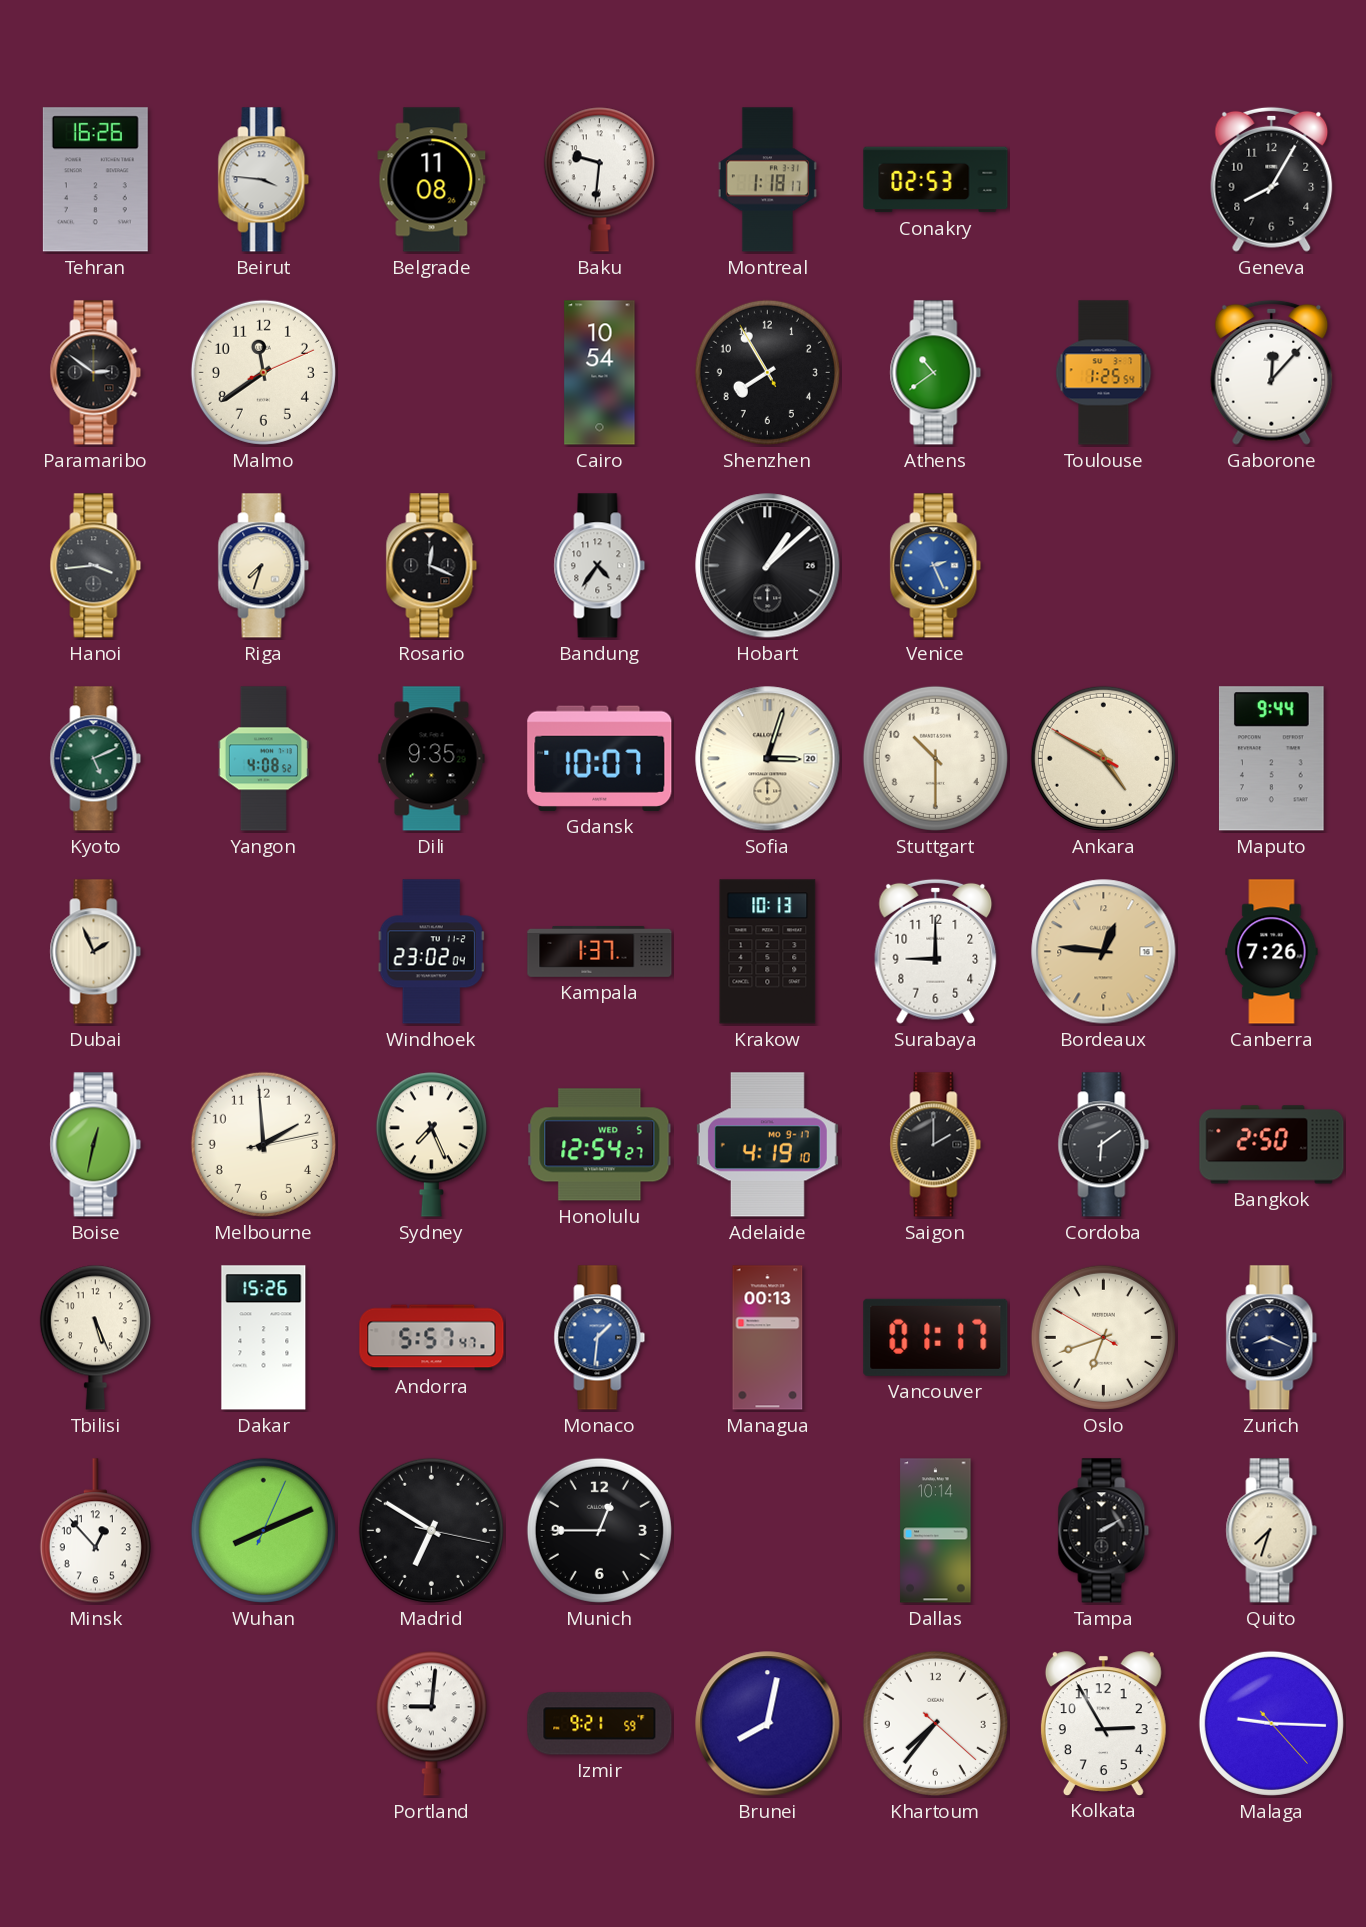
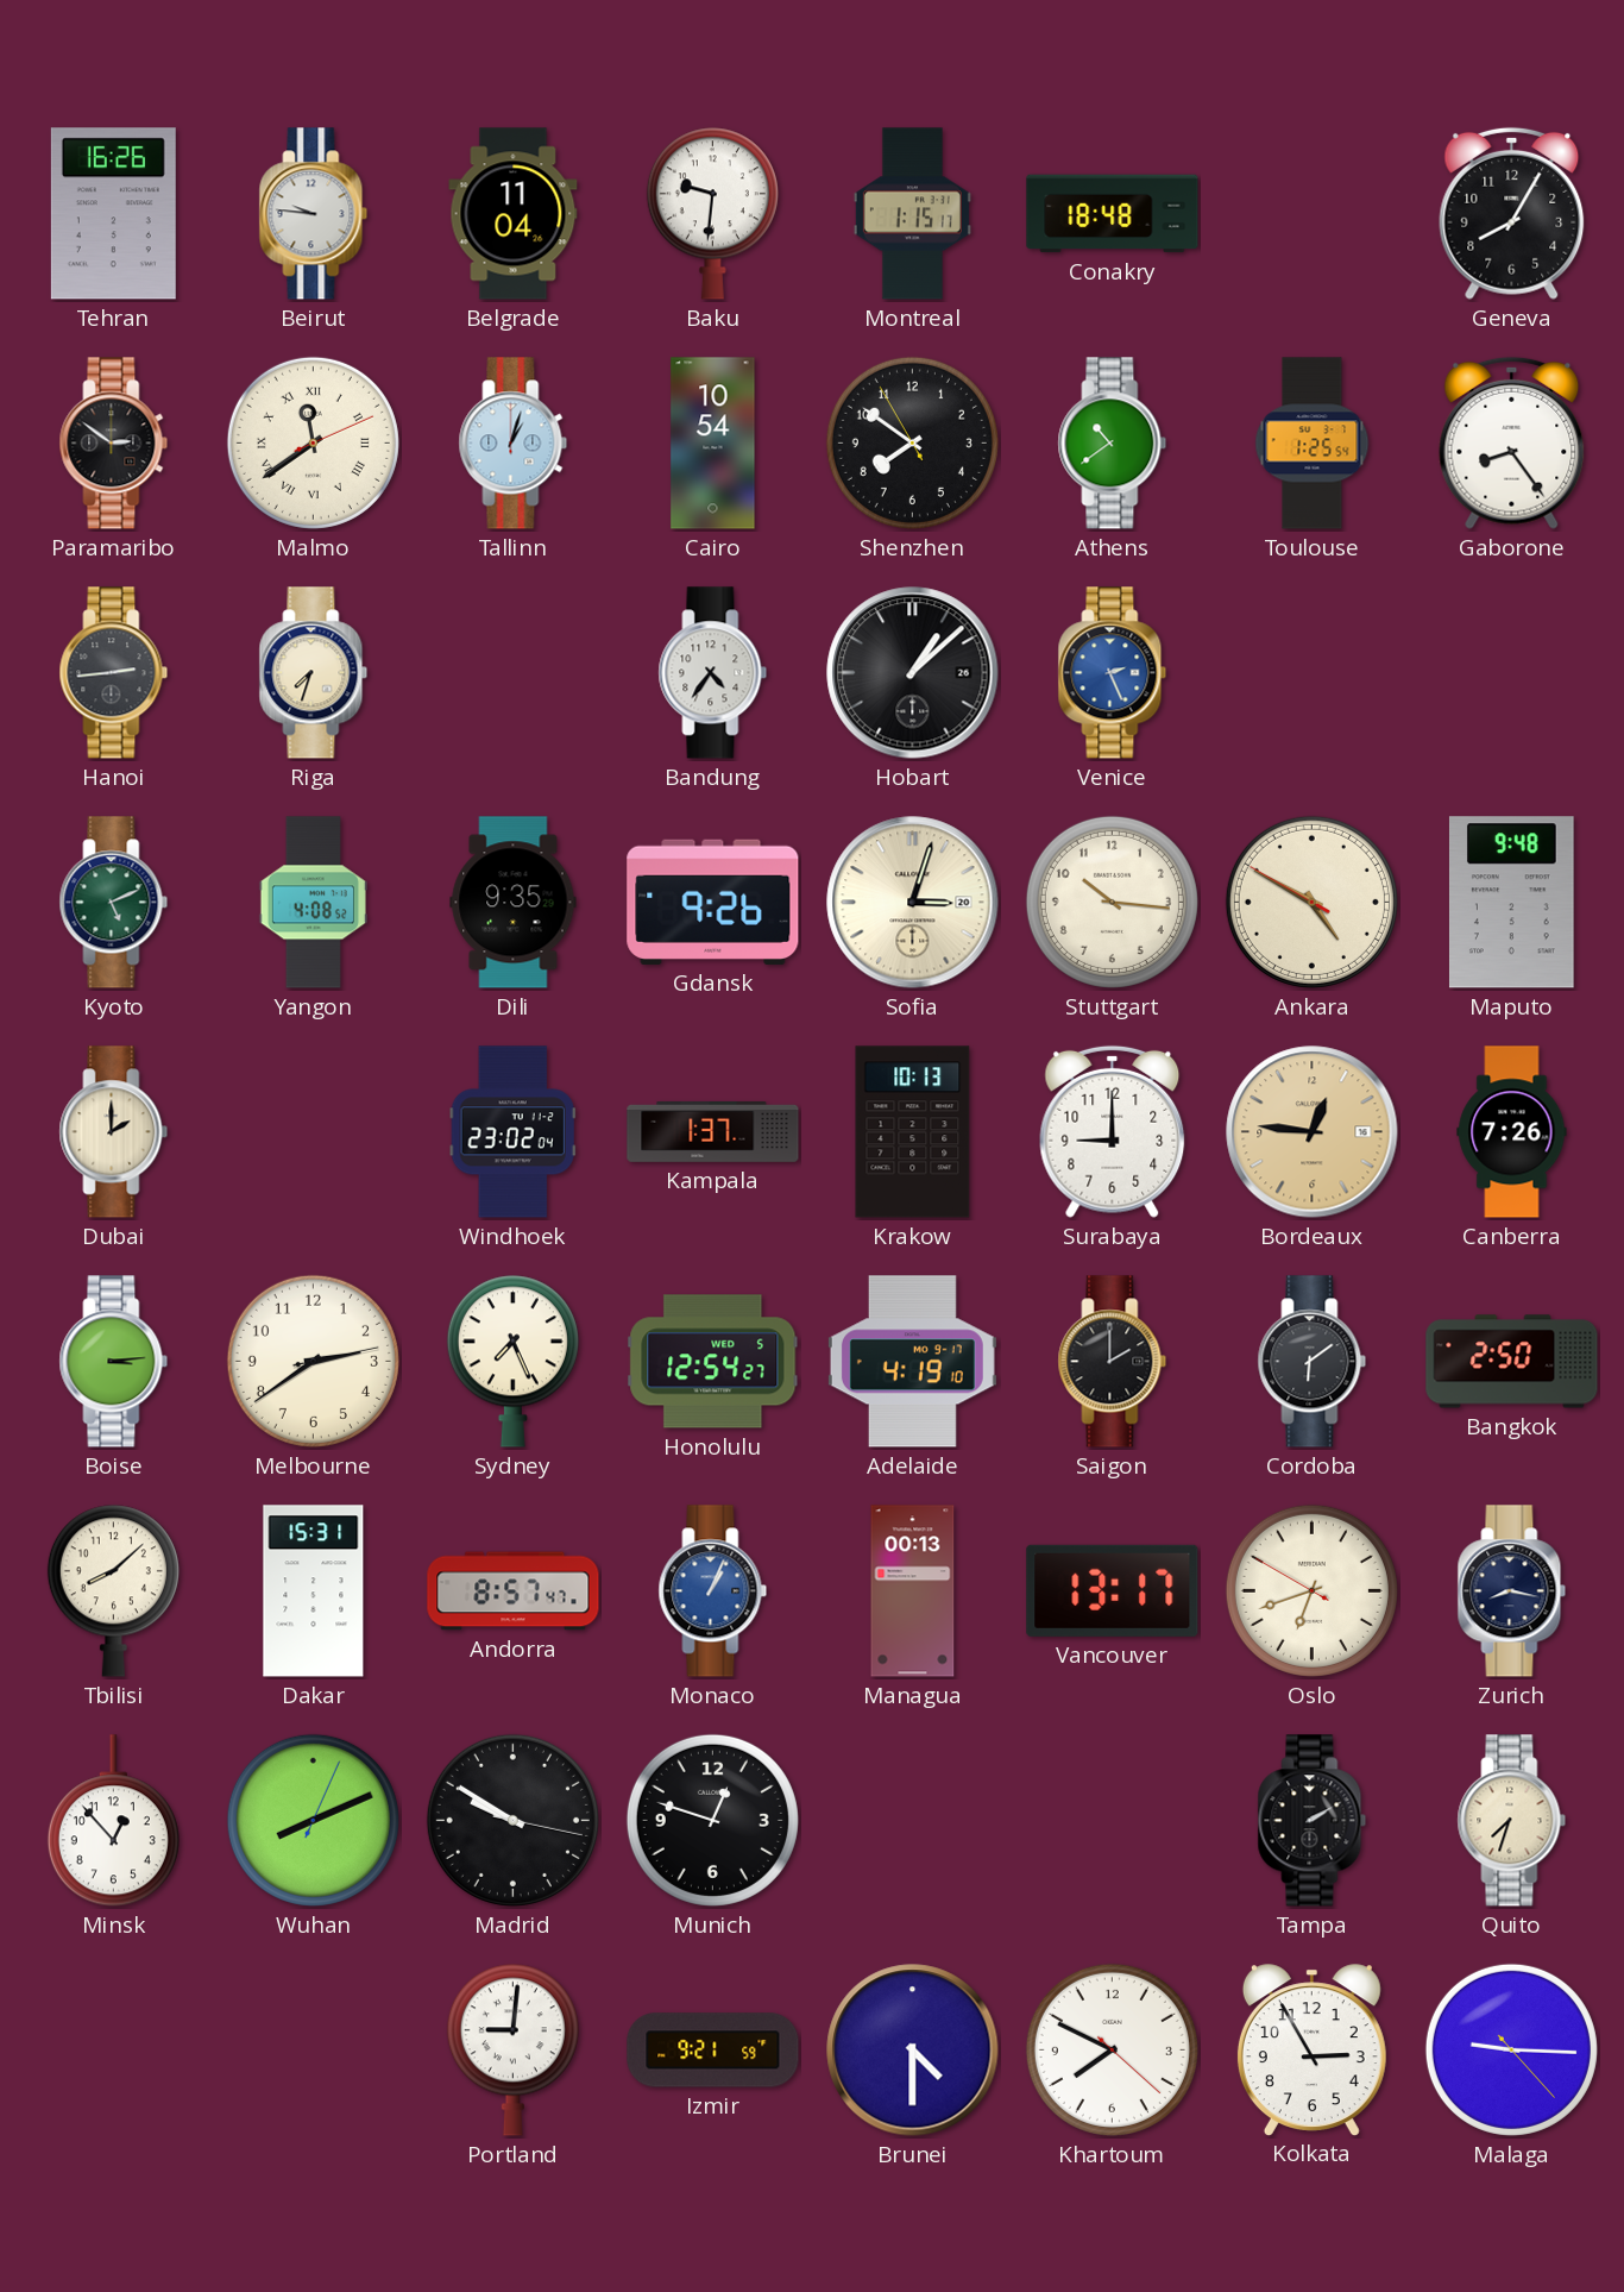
Beirut: 3:46 -> 9:46
Belgrade: 11:08 -> 11:04
Montreal: 1:18 -> 1:15
Conakry: 02:53 -> 18:48
Malmo numerals: Arabic -> Roman
Tallinn: none -> 1:03
Shenzhen: 7:54 -> 7:50
Gaborone: 12:07 -> 8:24
Hanoi: 3:44 -> 2:44
Rosario: 12:19 -> none
Gdansk: 10:07 -> 9:26
Stuttgart: 10:30 -> 10:16
Maputo: 9:44 -> 9:48
Dubai: 1:56 -> 2:00
Boise: 12:32 -> 3:14
Melbourne: 1:59 -> 2:39
Tbilisi: 5:26 -> 8:08
Dakar: 15:26 -> 15:31
Andorra: 5:57 -> 8:57
Monaco: 1:31 -> 1:04
Vancouver: 01:17 -> 13:17
Zurich: 8:19 -> 8:17
Madrid: 6:50 -> 9:50
Munich: 12:45 -> 12:48
Dallas: 10:14 -> none
Brunei: 8:02 -> 4:30
Khartoum: 7:36 -> 7:49
